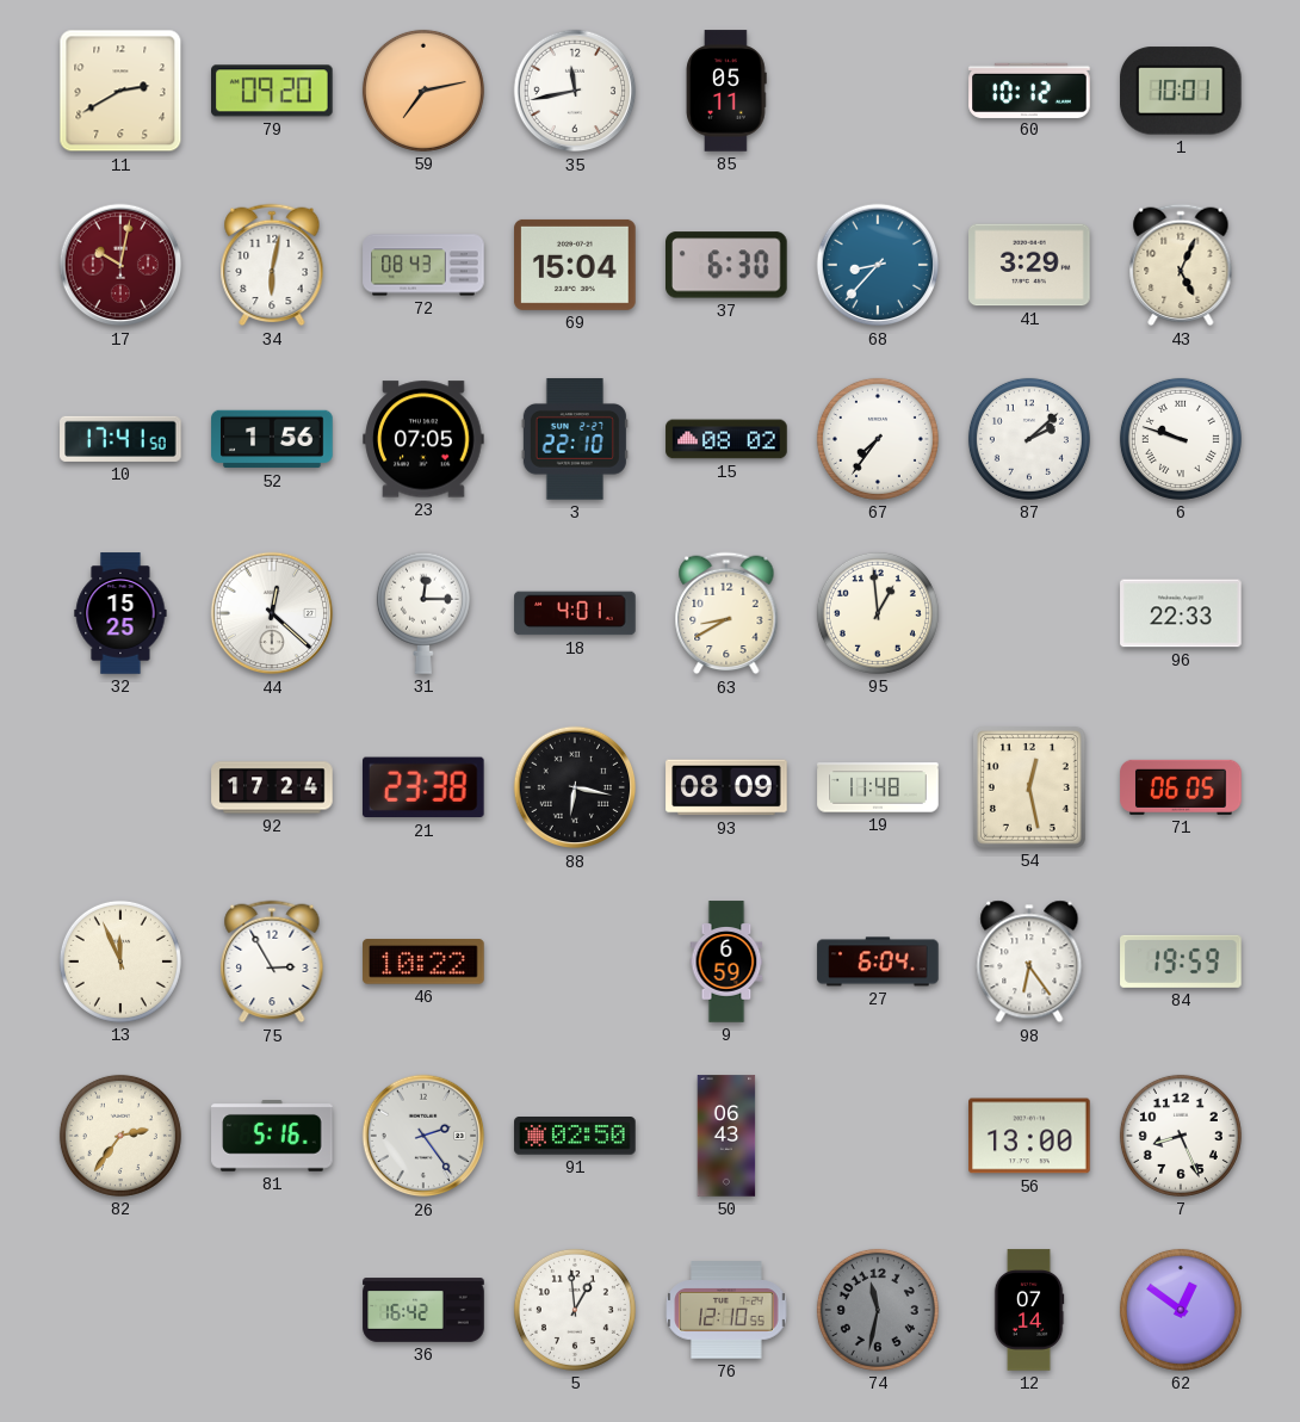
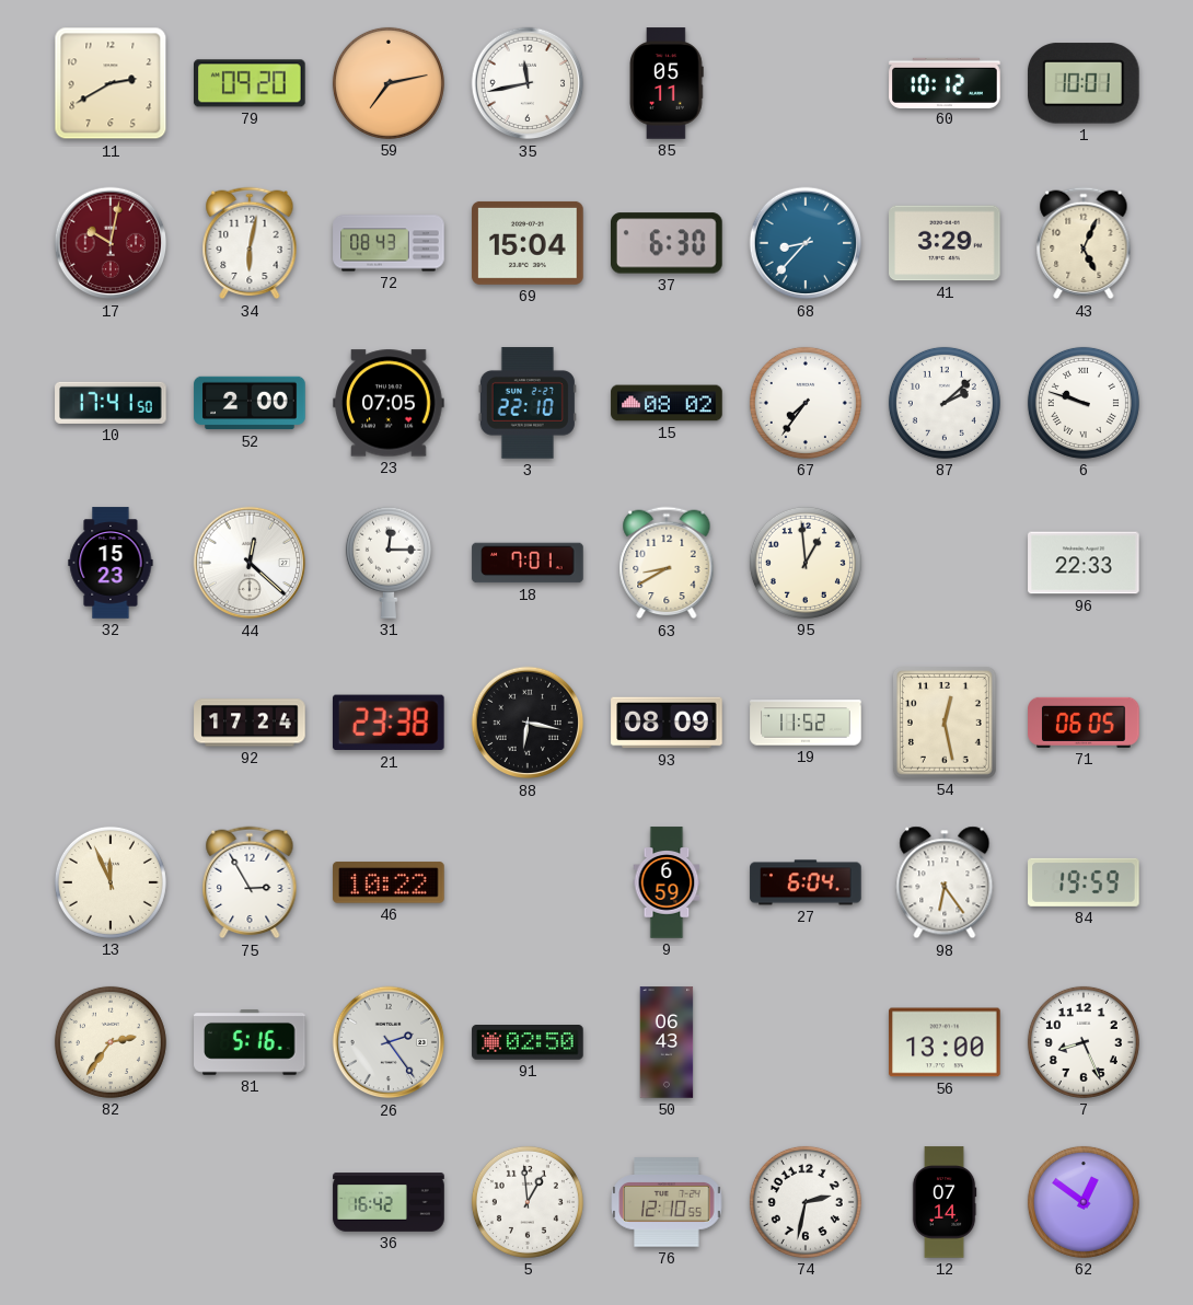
52: 1:56 -> 2:00
32: 15:25 -> 15:23
18: 4:01 -> 7:01
19: 11:48 -> 11:52
74: 11:32 -> 2:32
74 dial: grey -> white
